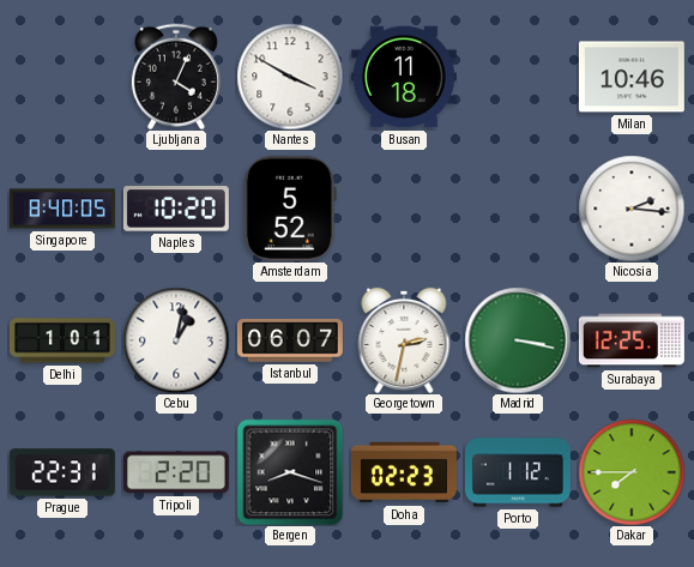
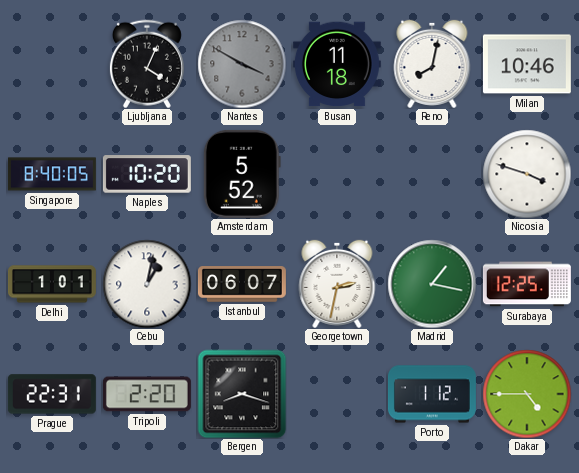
Nantes dial: white -> grey
Reno: none -> 8:02
Nicosia: 2:16 -> 3:48
Madrid: 3:17 -> 1:17
Doha: 02:23 -> none
Dakar: 7:45 -> 4:45
